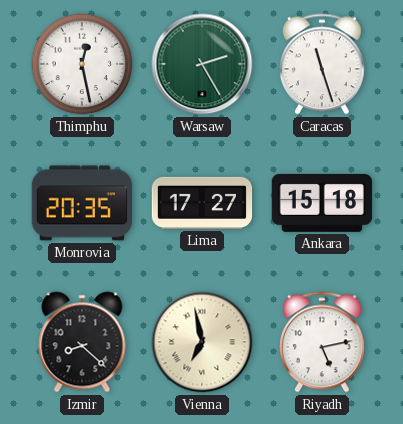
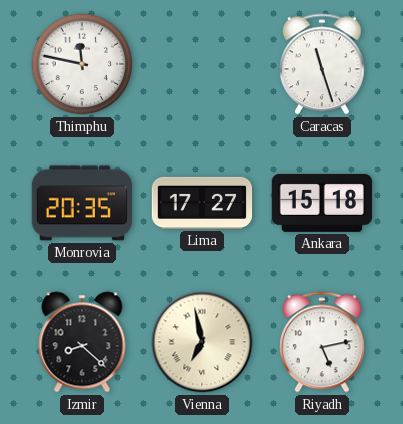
Thimphu: 12:28 -> 11:47
Warsaw: 2:25 -> none
